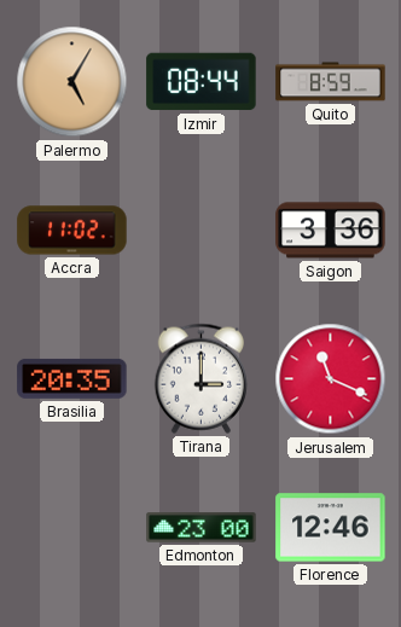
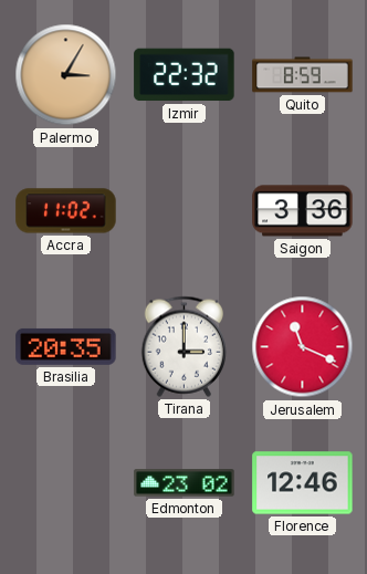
Palermo: 5:05 -> 3:05
Izmir: 08:44 -> 22:32
Edmonton: 23:00 -> 23:02
